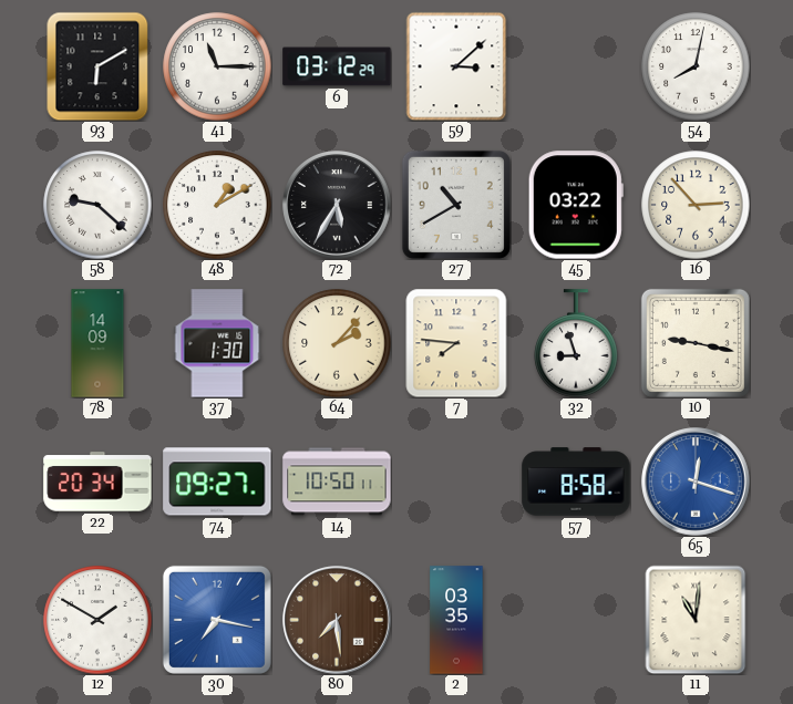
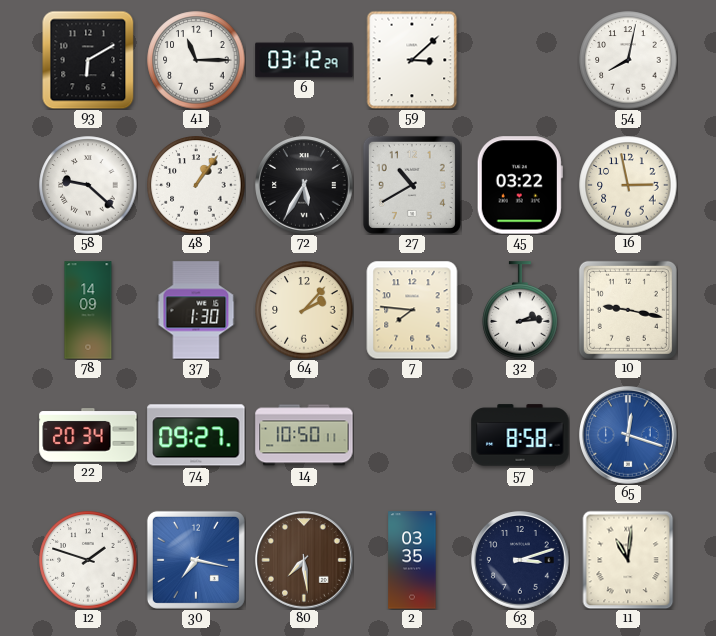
48: 1:10 -> 1:06
16: 2:53 -> 2:58
32: 8:57 -> 2:14
12: 1:50 -> 1:48
63: none -> 3:12
